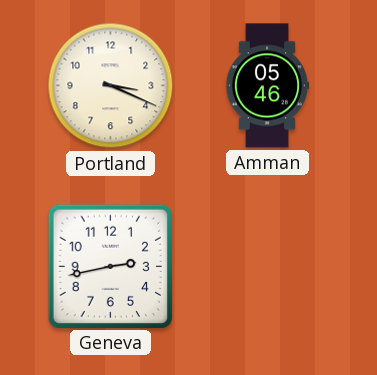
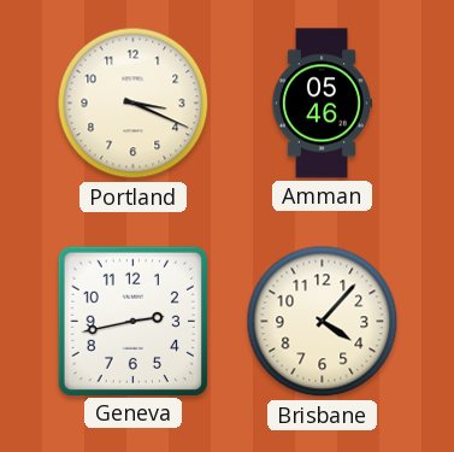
Brisbane: none -> 4:07
